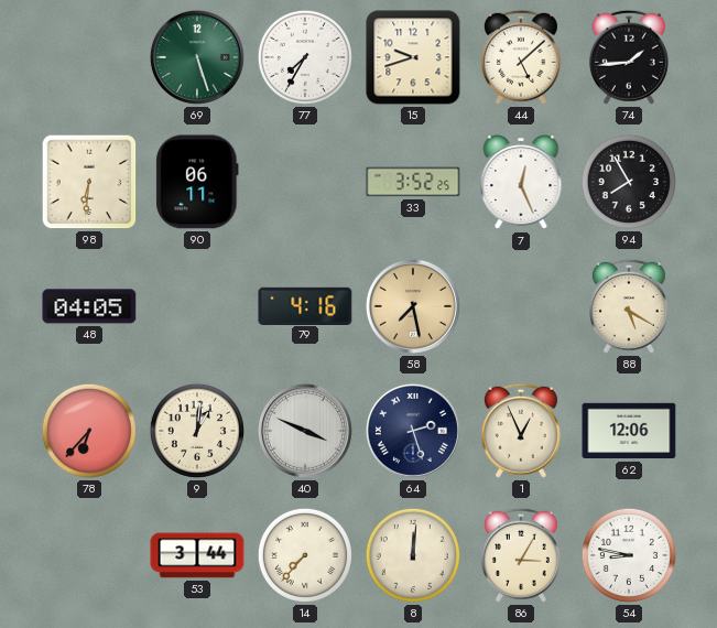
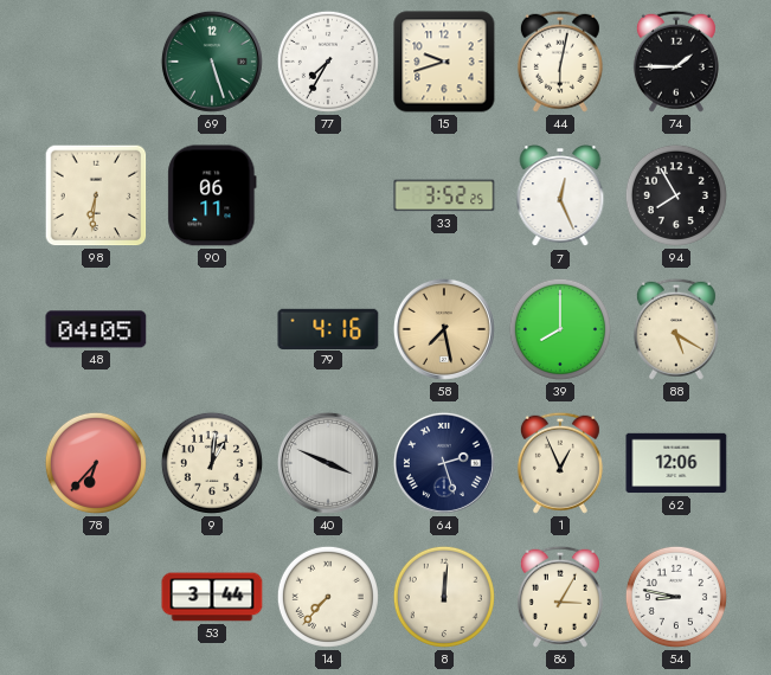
44: 5:08 -> 6:02
74: 1:44 -> 1:45
39: none -> 8:00
